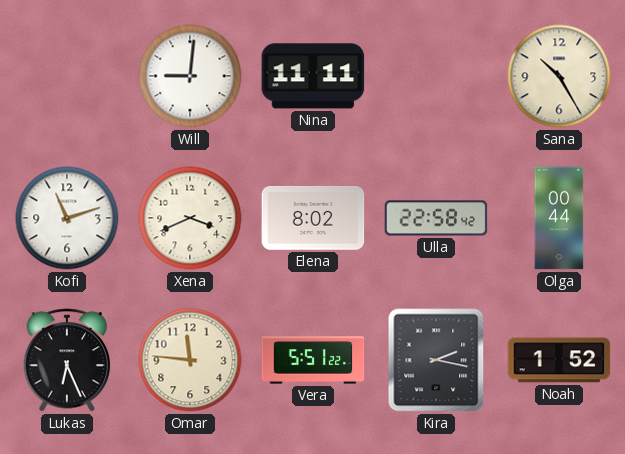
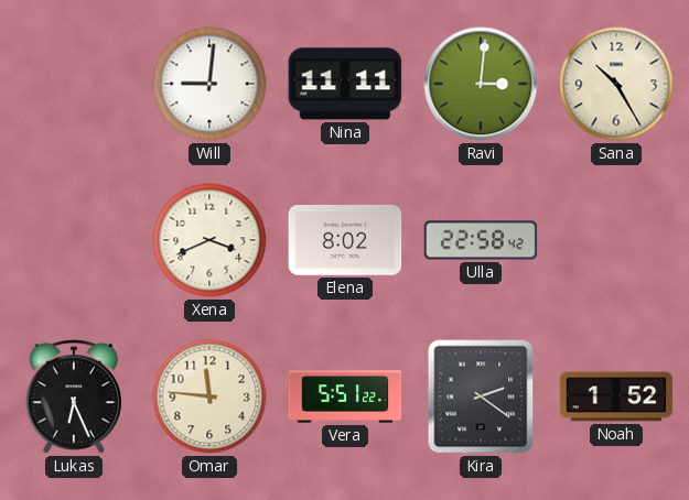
Ravi: none -> 3:01
Kofi: 11:12 -> none
Olga: 00:44 -> none
Kira: 2:17 -> 2:21
